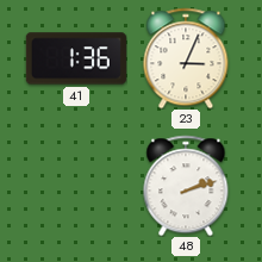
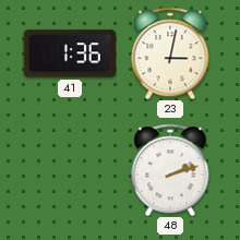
23: 3:04 -> 3:02
